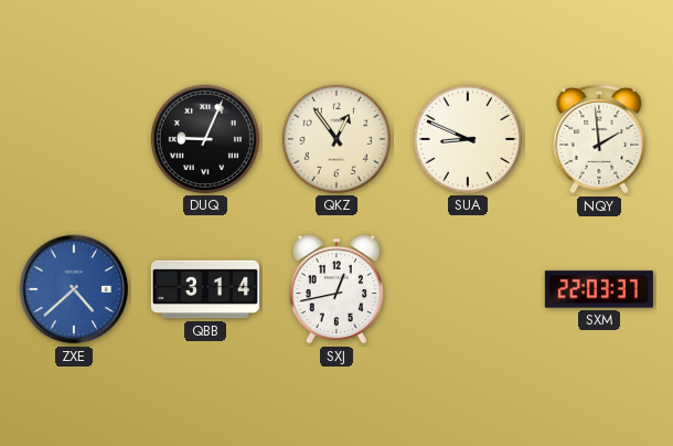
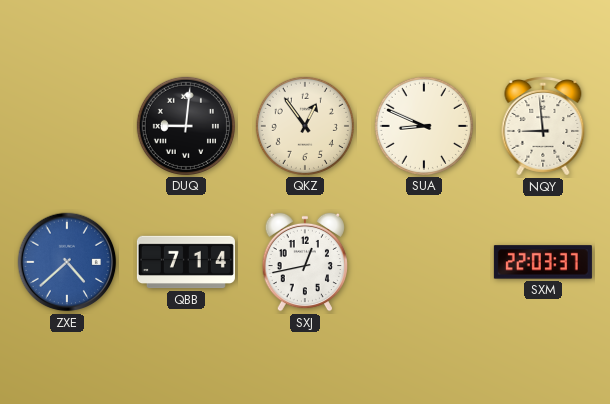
DUQ: 9:04 -> 9:01
NQY: 1:59 -> 8:59
QBB: 3:14 -> 7:14
